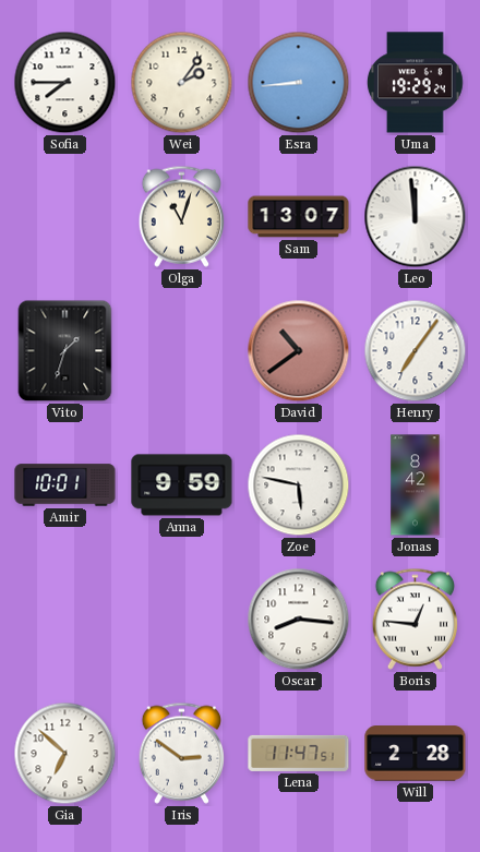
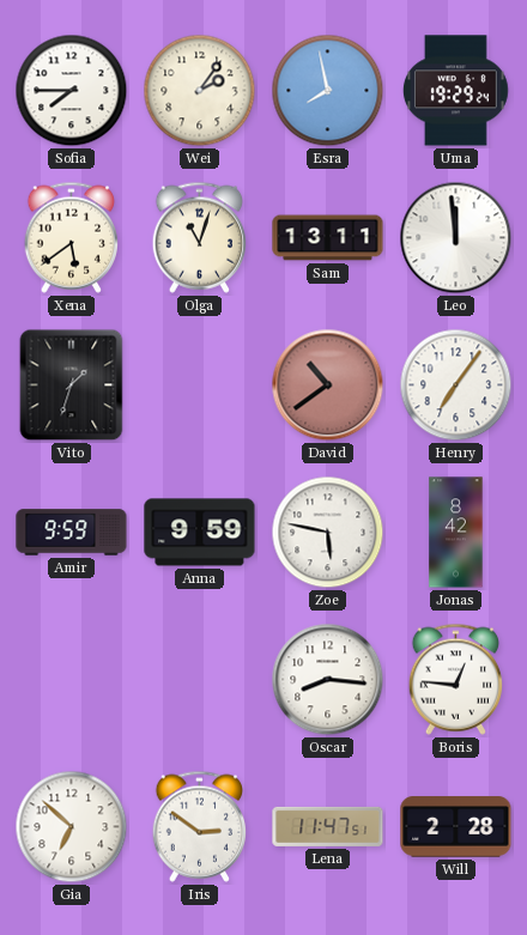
Esra: 8:44 -> 7:58
Xena: none -> 5:39
Sam: 13:07 -> 13:11
Amir: 10:01 -> 9:59
